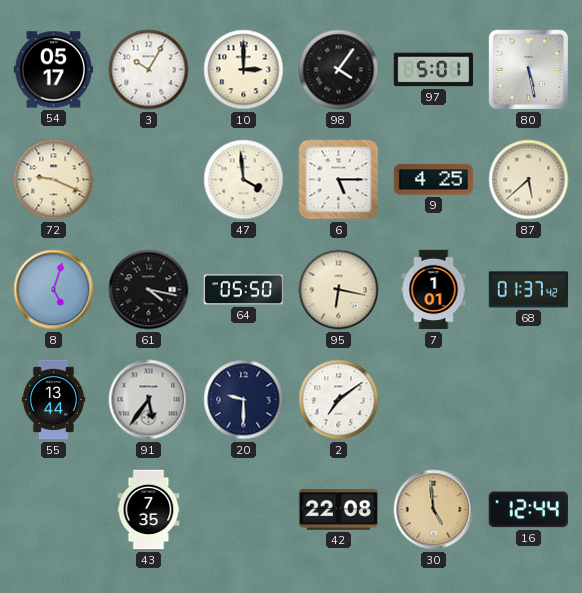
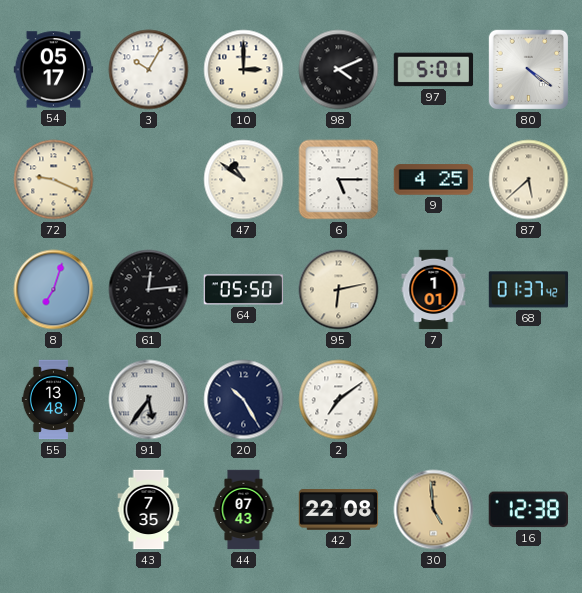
98: 4:06 -> 4:11
80: 5:28 -> 4:21
47: 3:59 -> 10:51
8: 5:03 -> 7:03
61: 4:17 -> 12:14
95: 6:17 -> 6:13
55: 13:44 -> 13:48
20: 9:30 -> 10:25
44: none -> 07:43
16: 12:44 -> 12:38
